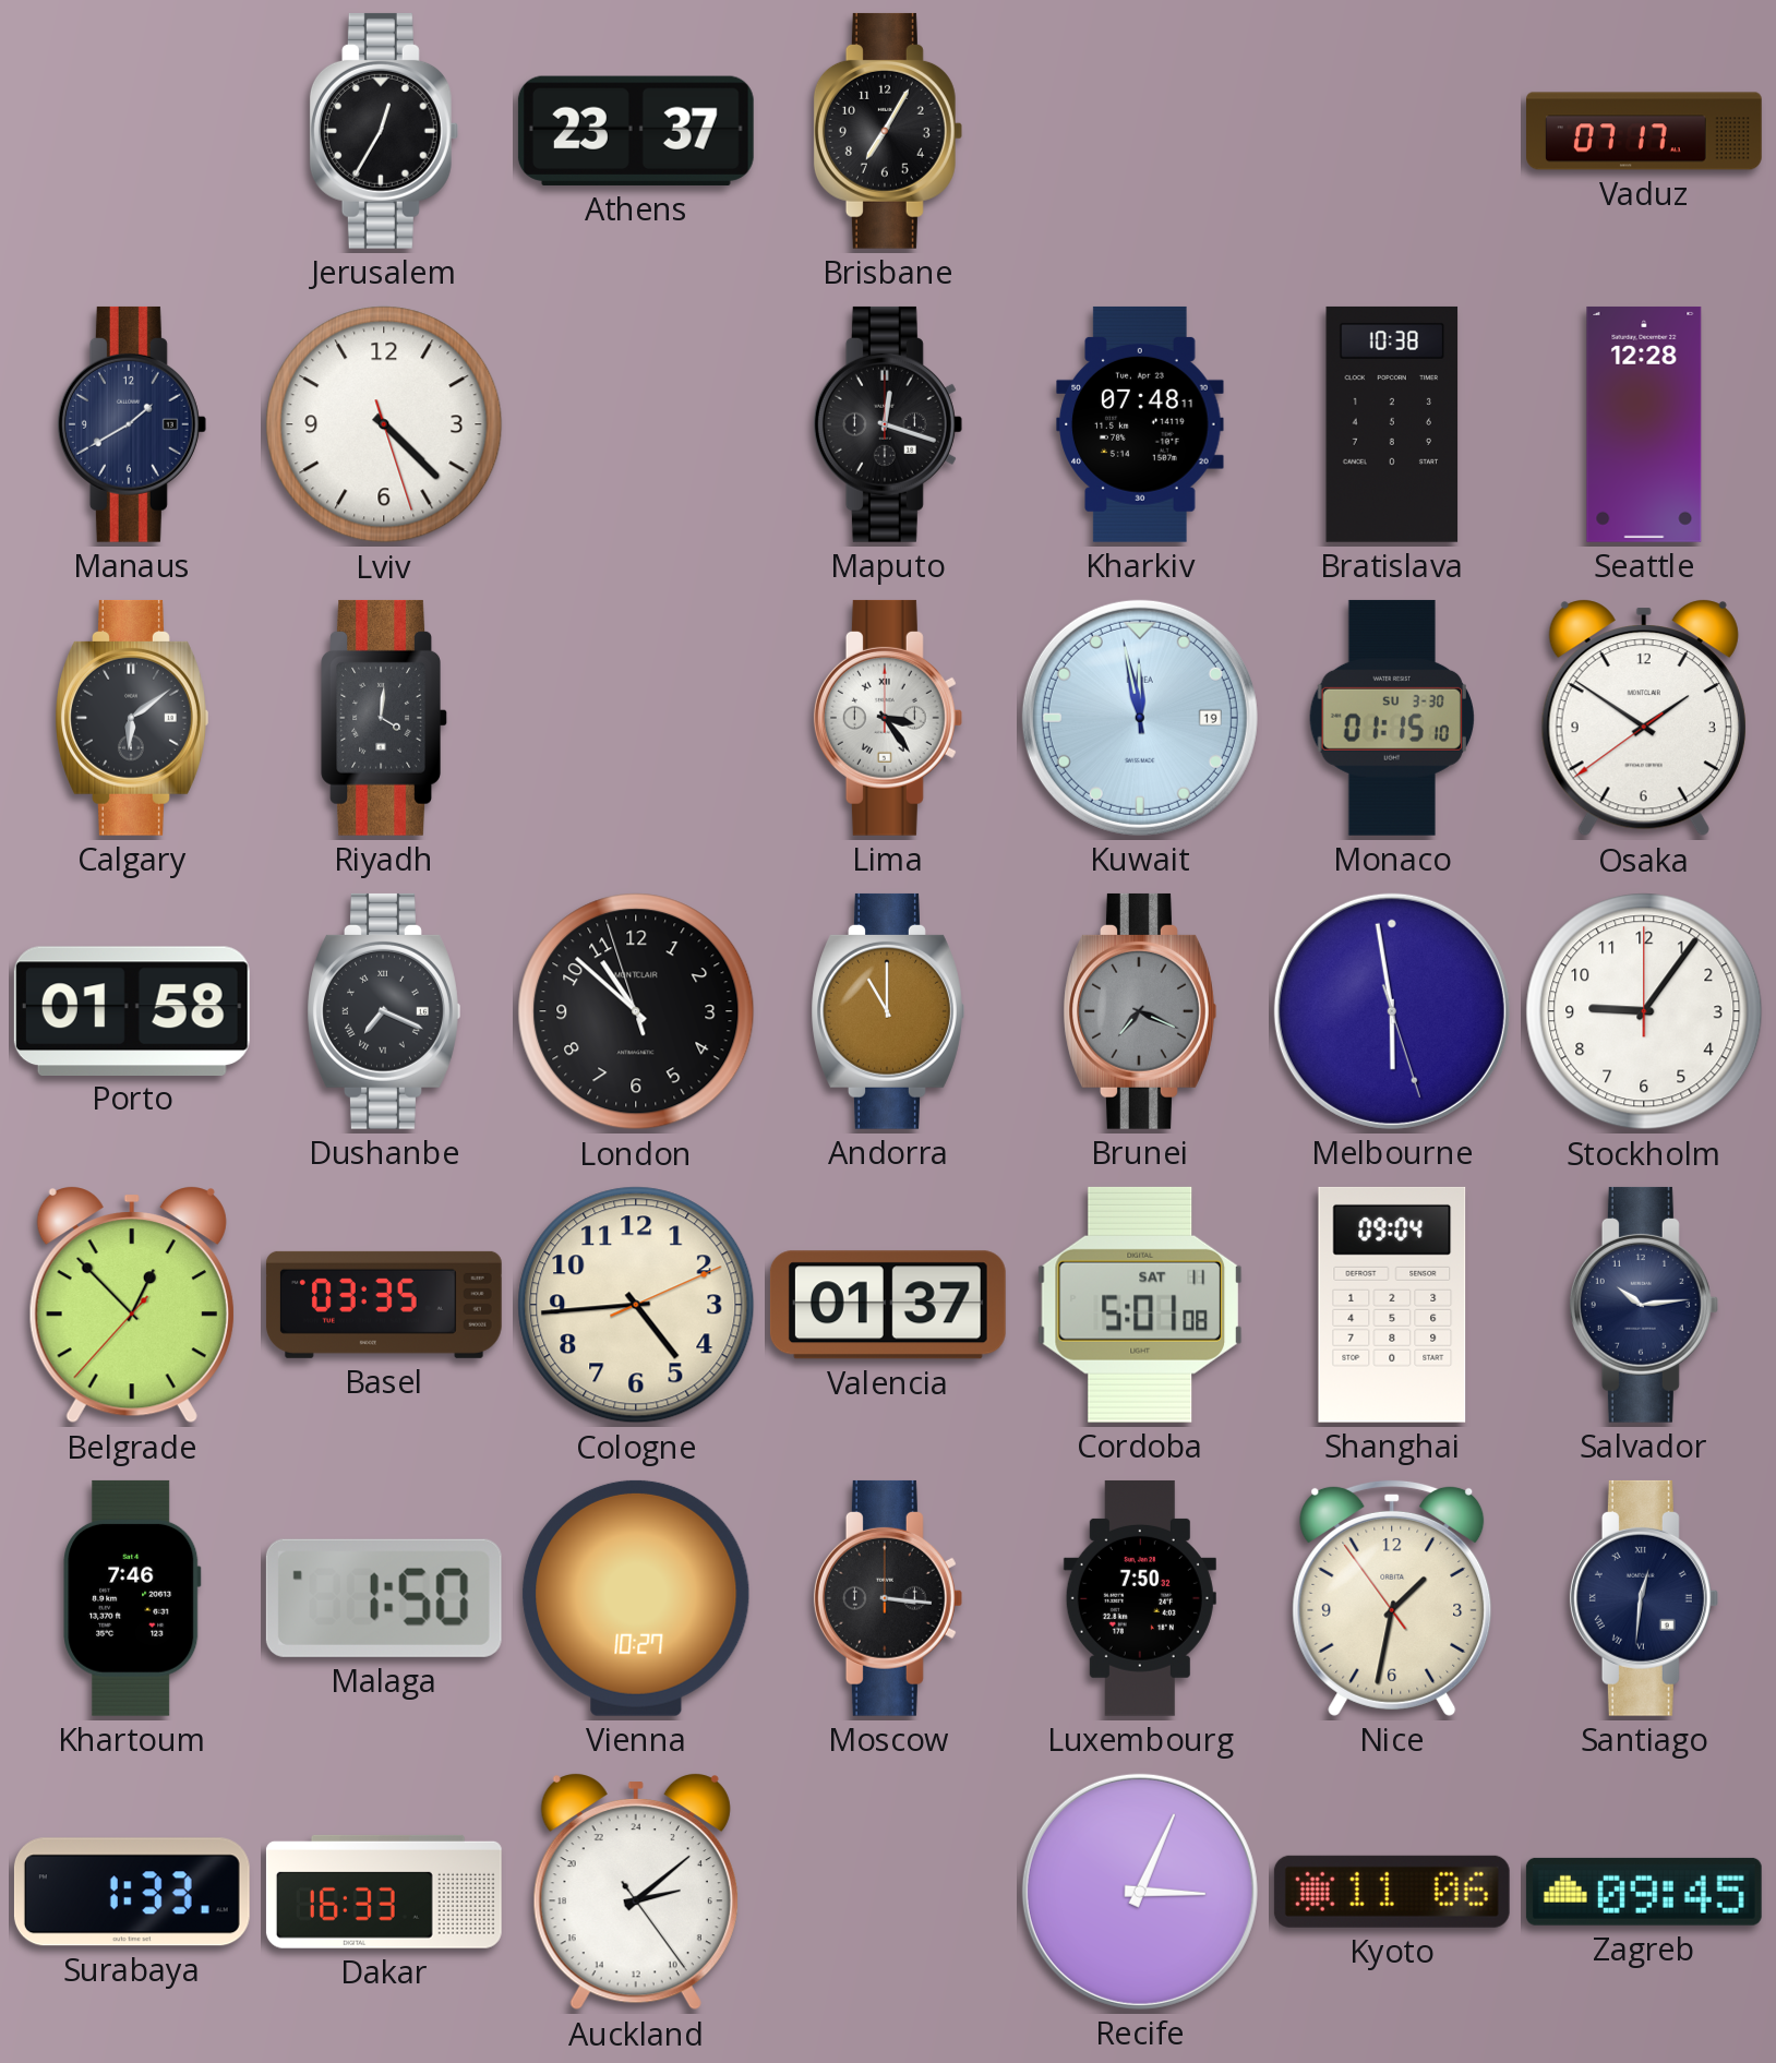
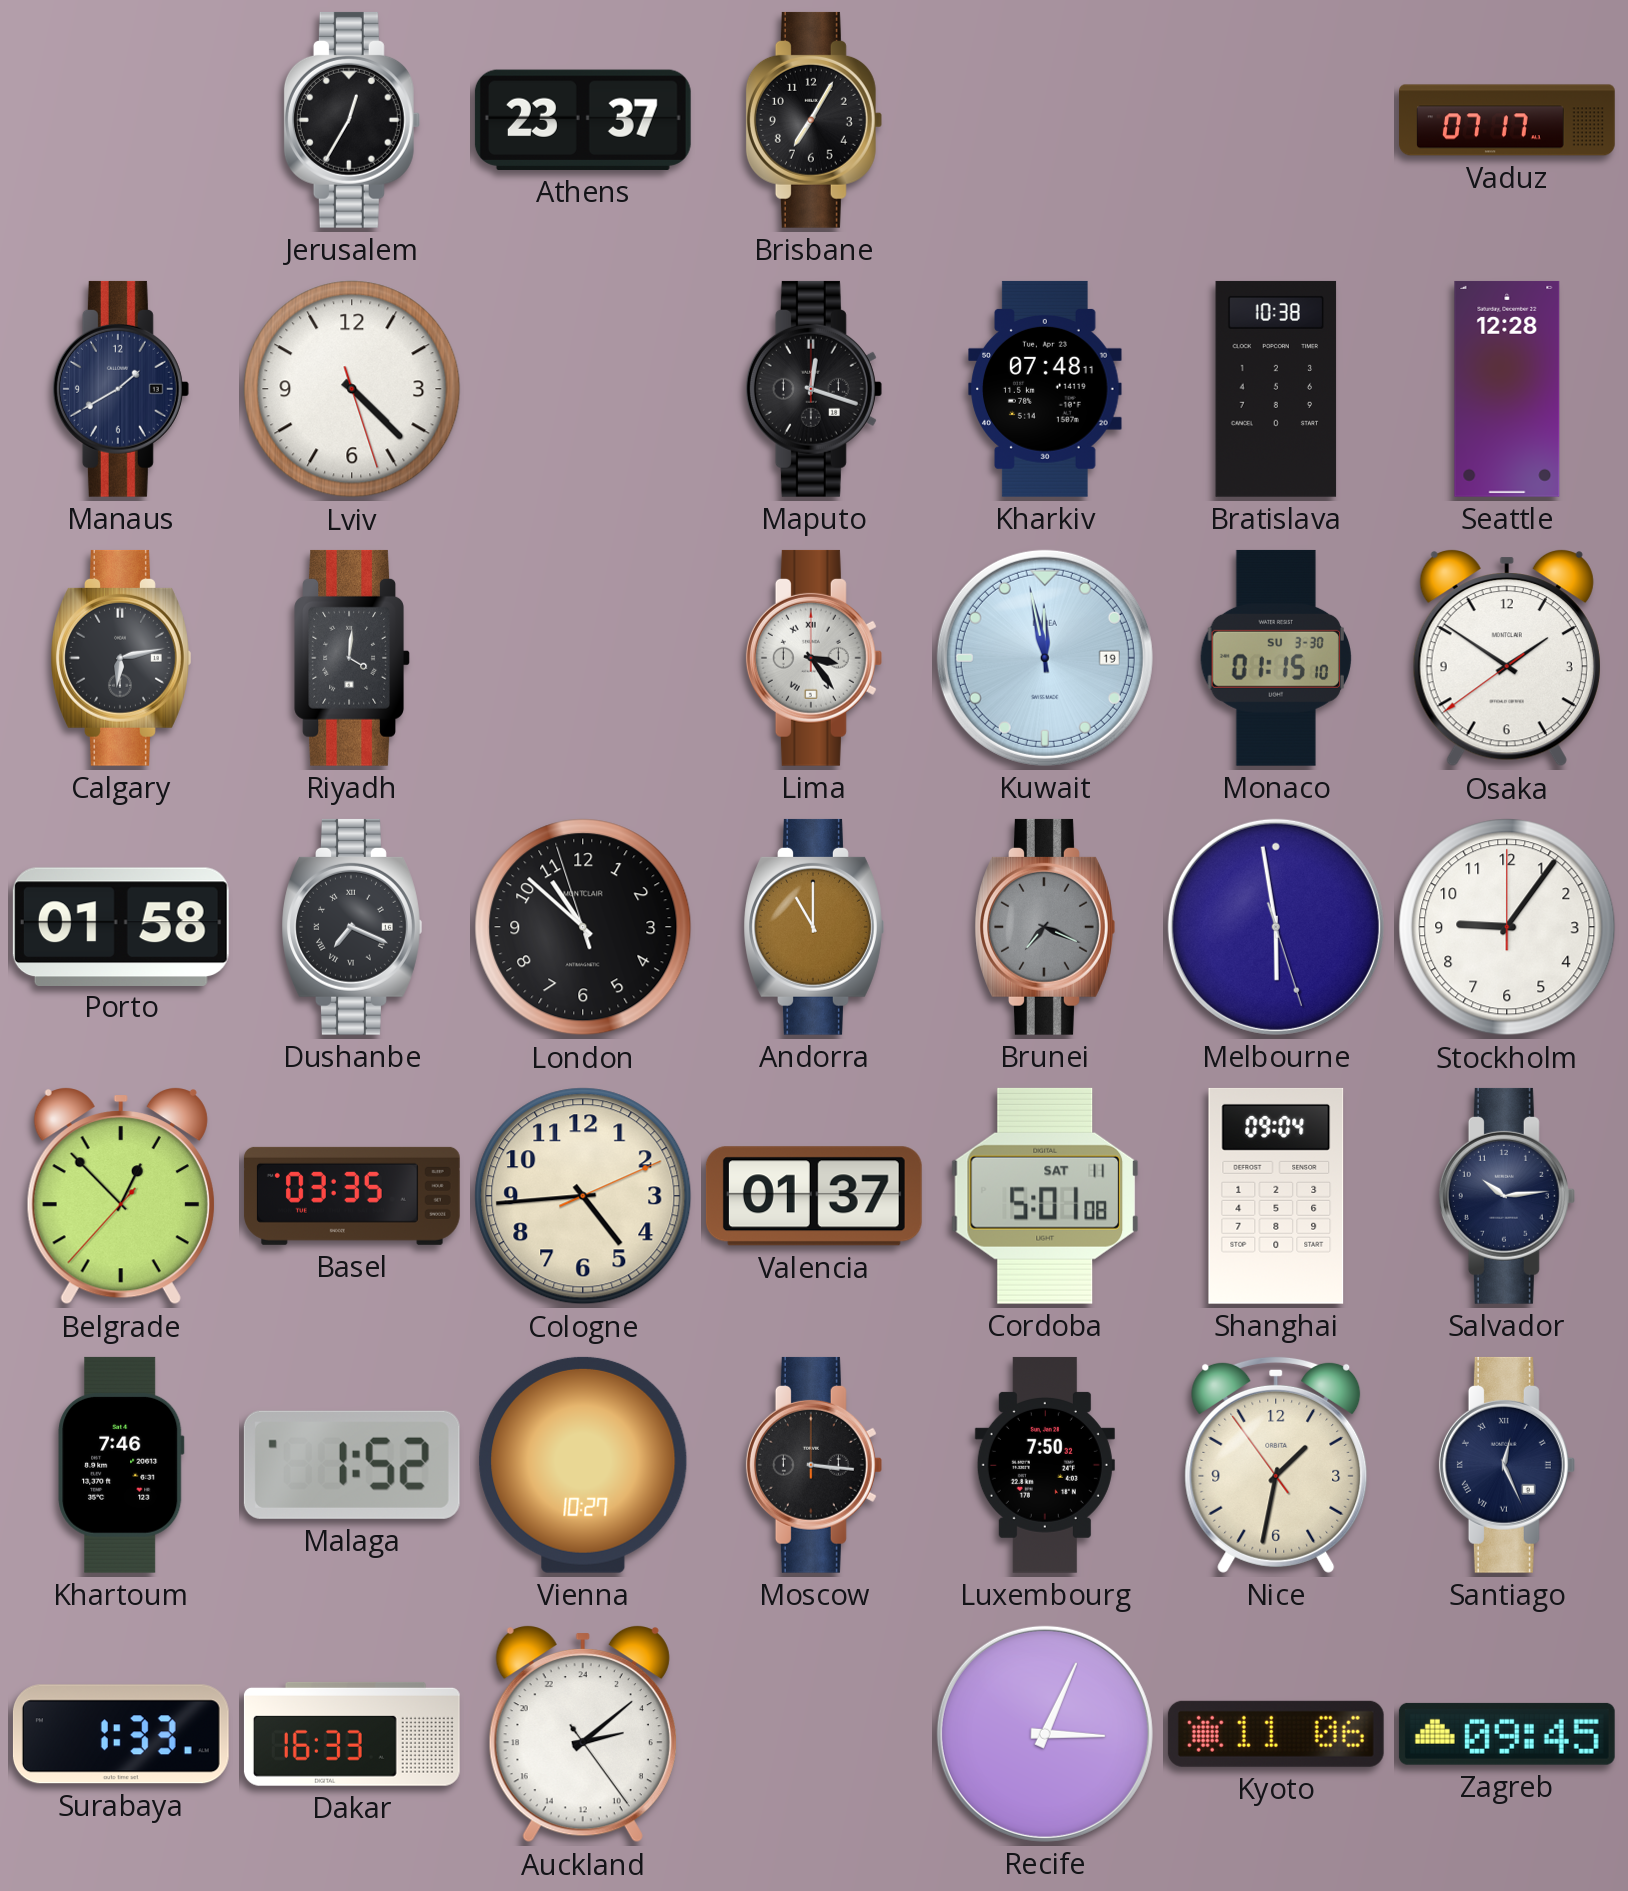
Calgary: 6:09 -> 6:13
Malaga: 1:50 -> 1:52
Santiago: 12:31 -> 12:26
